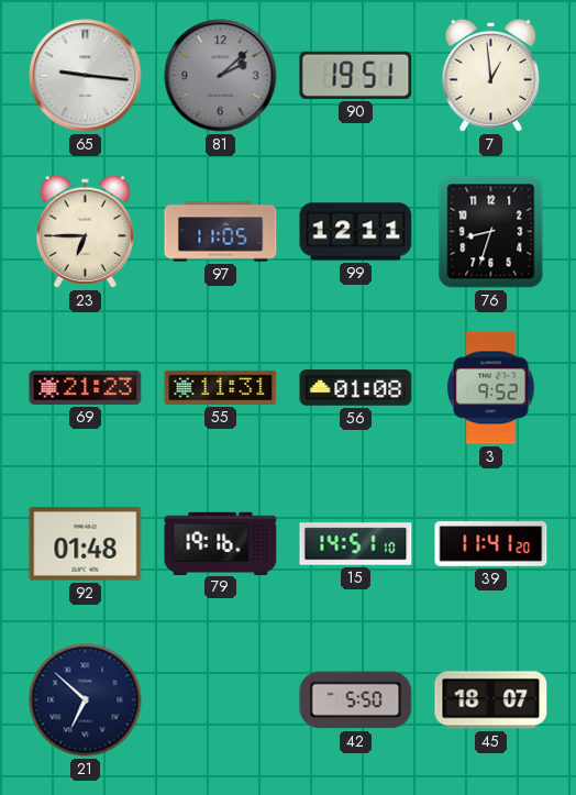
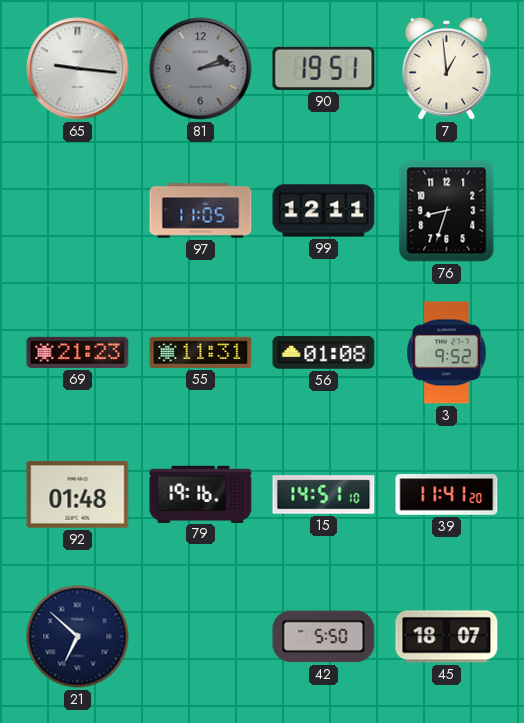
81: 2:08 -> 2:13
23: 6:45 -> none
